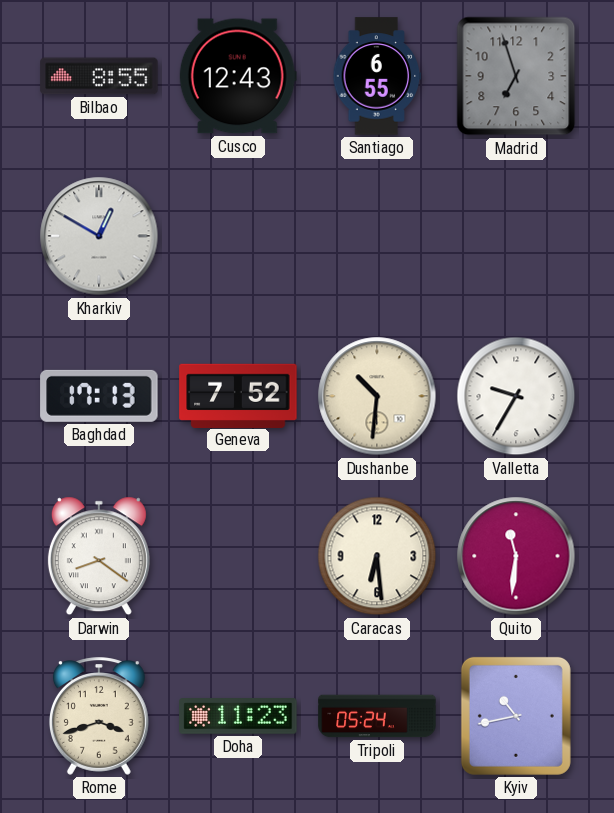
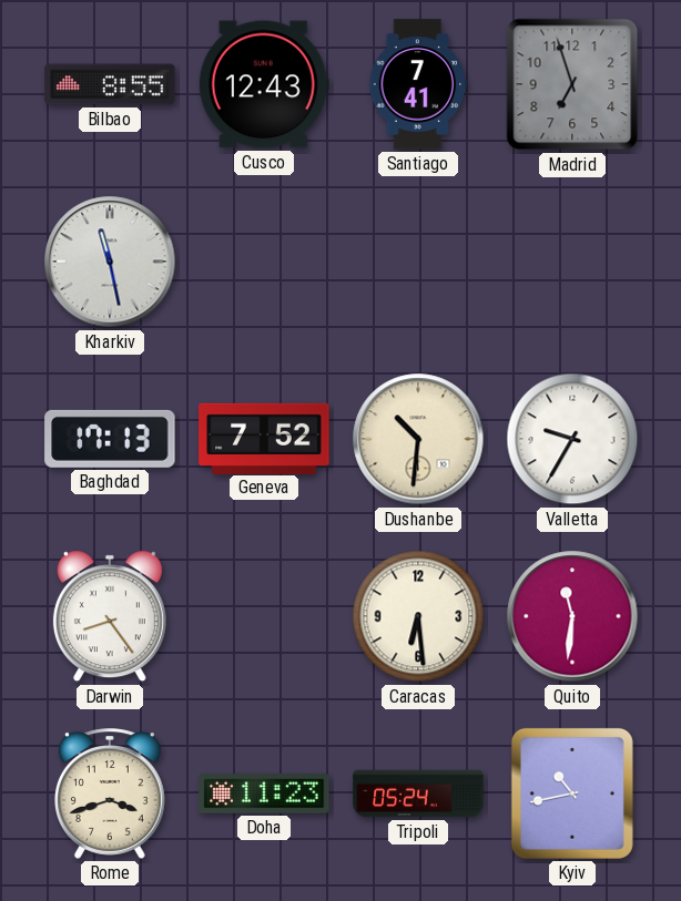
Santiago: 6:55 -> 7:41
Kharkiv: 12:50 -> 11:28
Darwin: 8:21 -> 8:24
